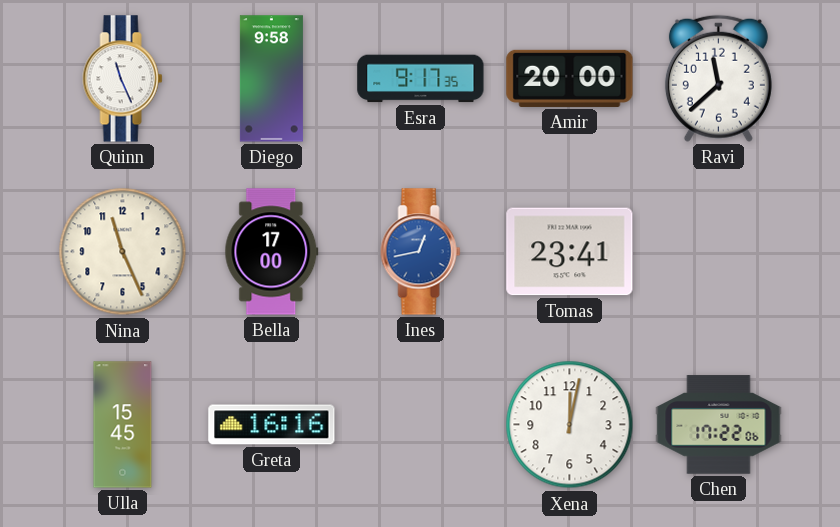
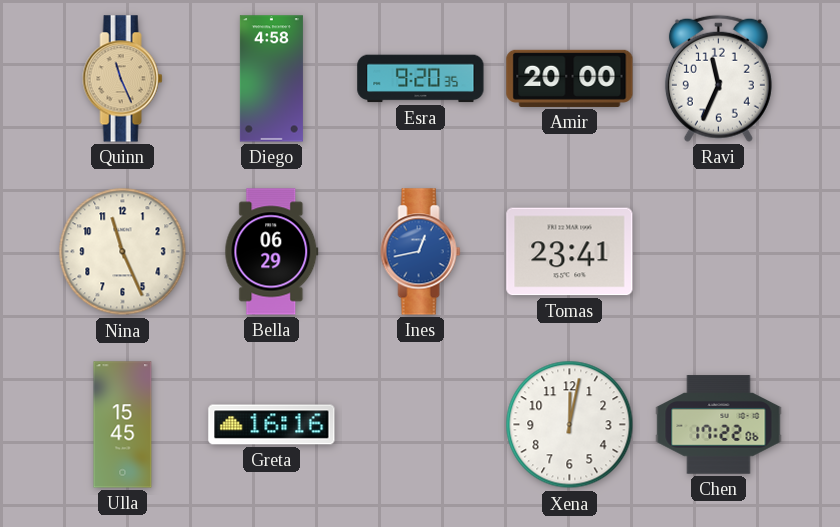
Quinn dial: white -> champagne
Diego: 9:58 -> 4:58
Esra: 9:17 -> 9:20
Ravi: 11:38 -> 11:34
Bella: 17:00 -> 06:29
